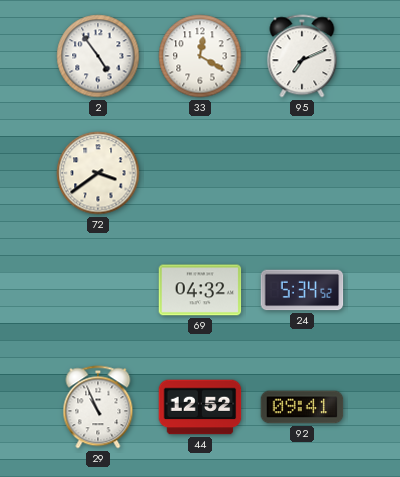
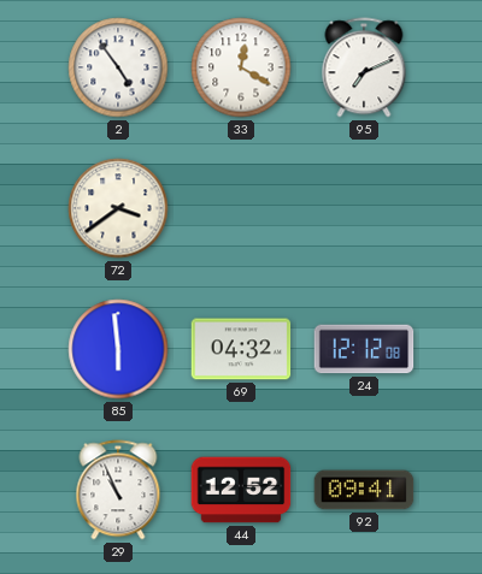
85: none -> 5:59
24: 5:34 -> 12:12
